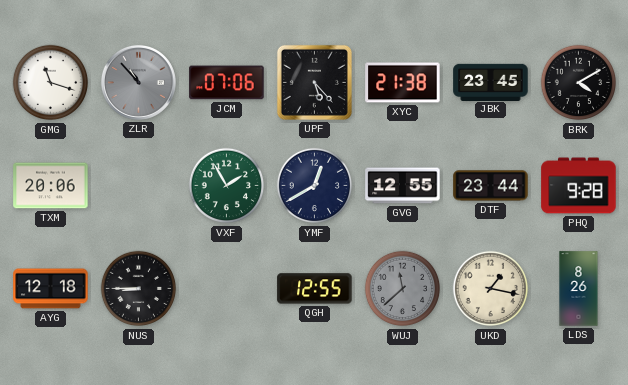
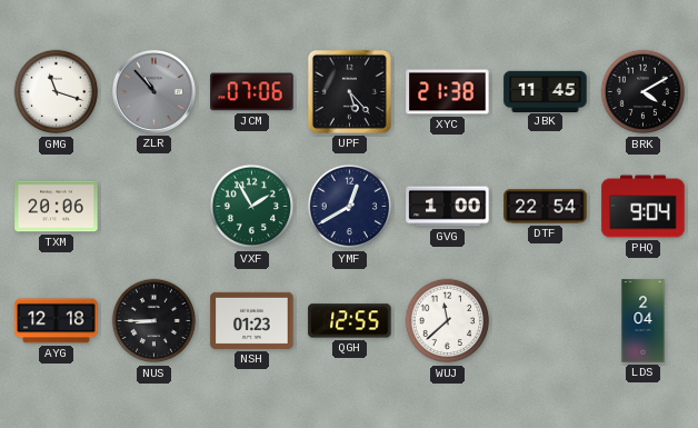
JBK: 23:45 -> 11:45
GVG: 12:55 -> 1:00
DTF: 23:44 -> 22:54
PHQ: 9:28 -> 9:04
NSH: none -> 01:23
WUJ dial: grey -> white
UKD: 1:17 -> none
LDS: 8:26 -> 2:04
